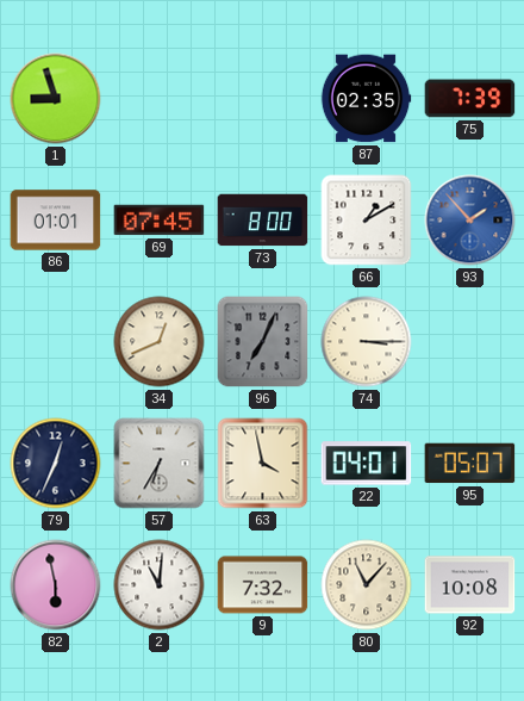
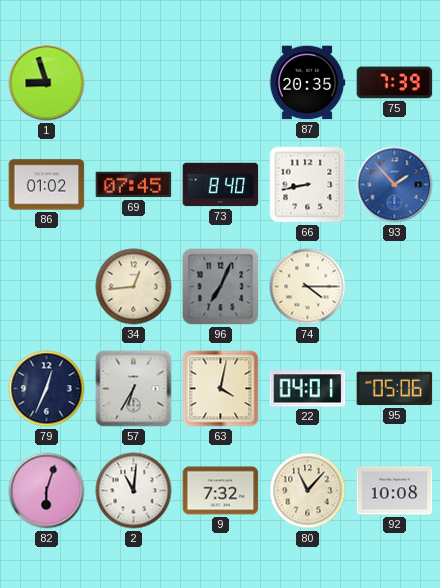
87: 02:35 -> 20:35
86: 01:01 -> 01:02
73: 8:00 -> 8:40
66: 1:10 -> 8:43
34: 12:41 -> 12:44
74: 3:15 -> 4:15
63: 3:58 -> 4:02
95: 05:07 -> 05:06
82: 5:58 -> 6:03
